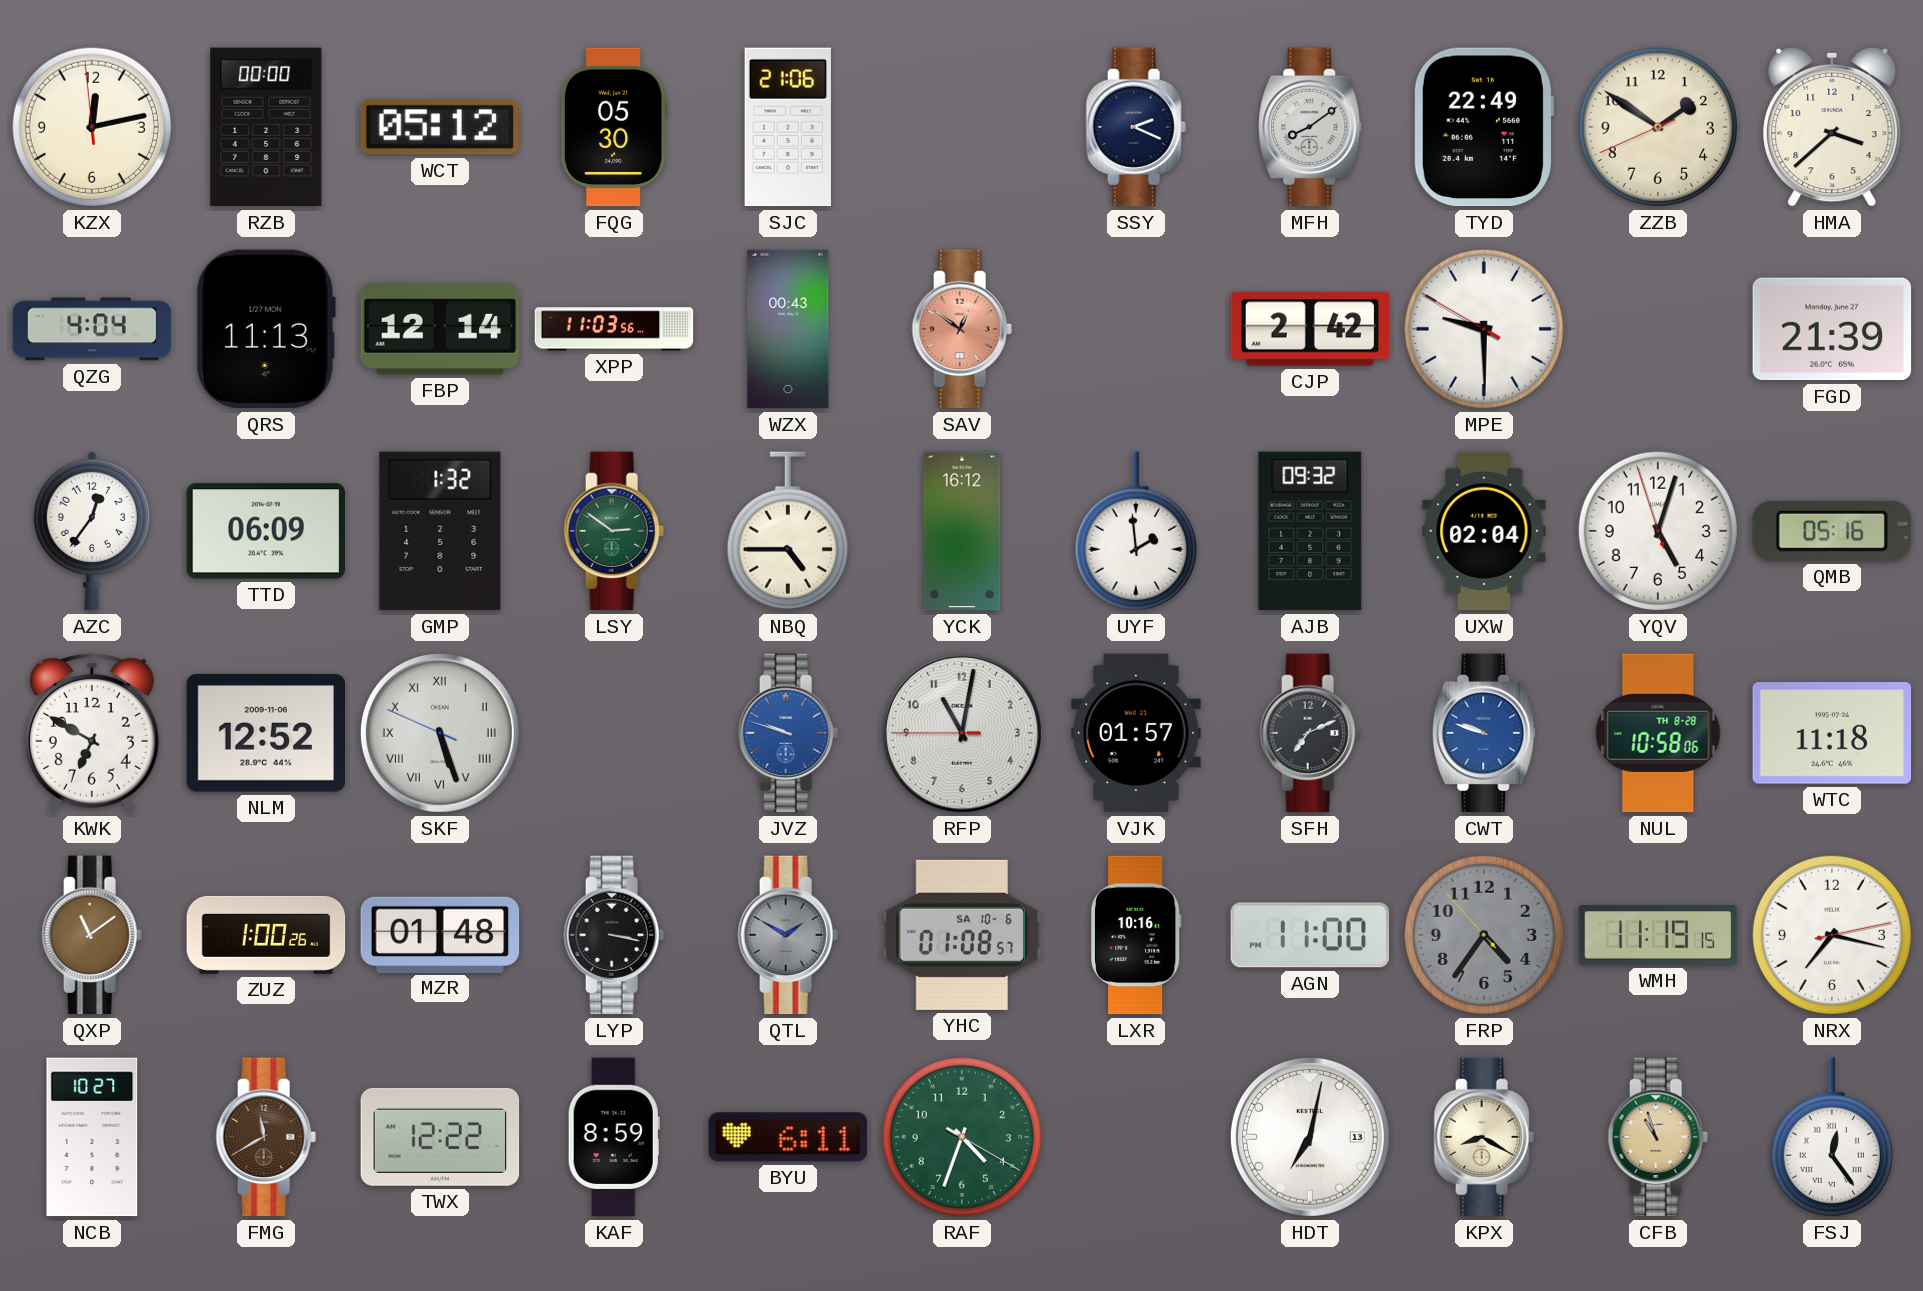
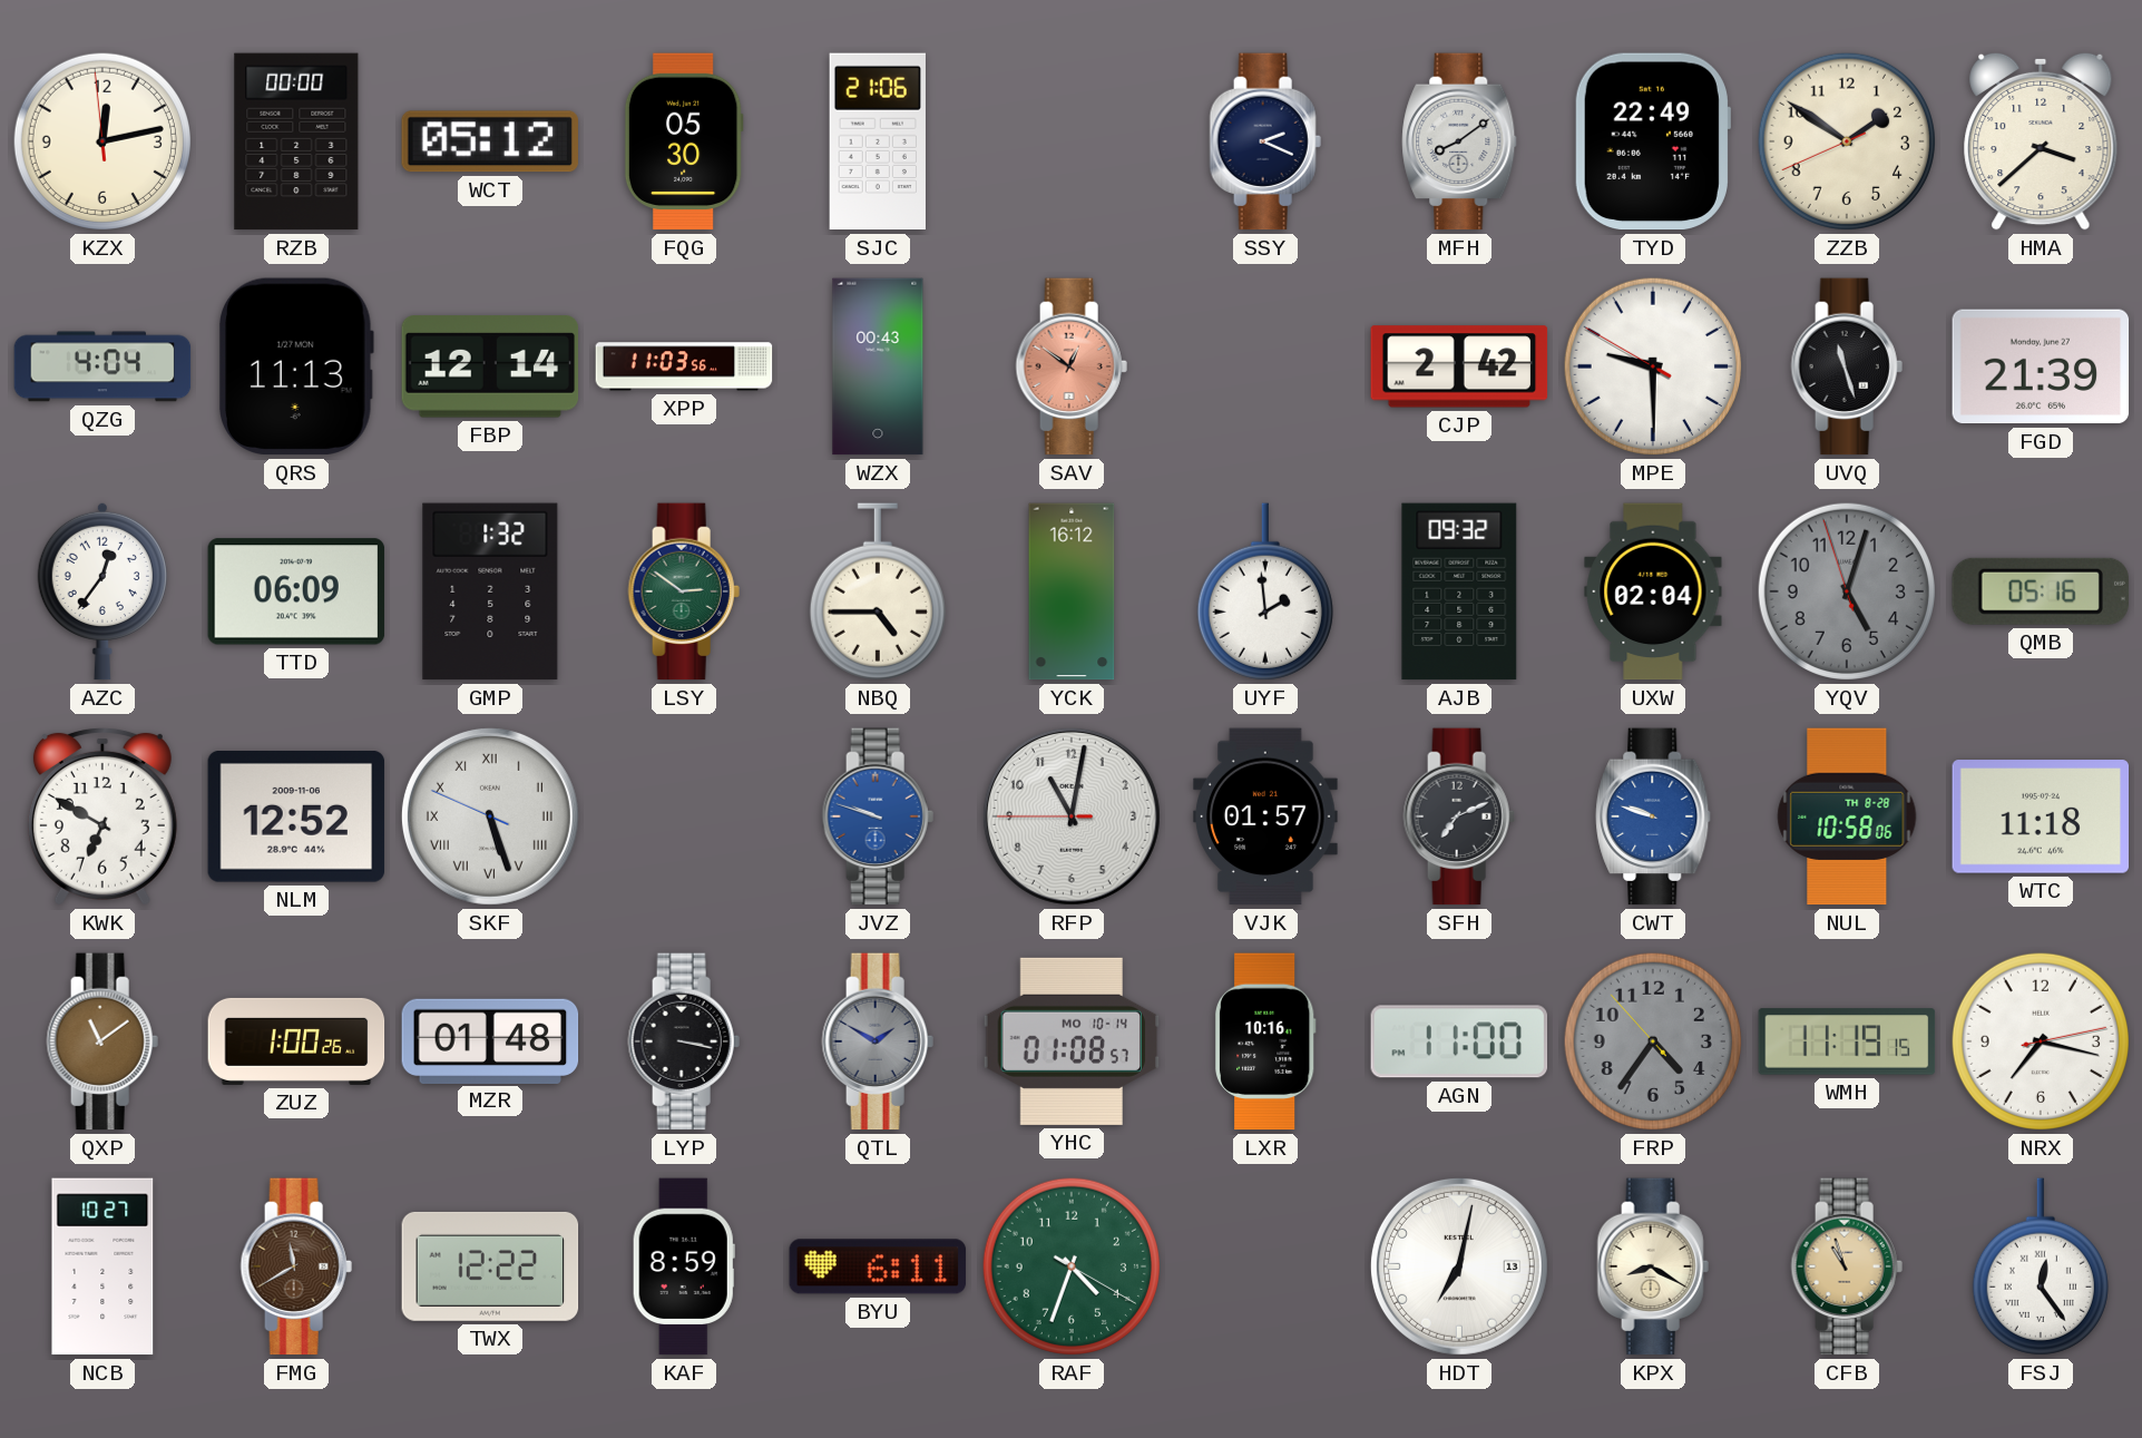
UVQ: none -> 11:27
YQV dial: white -> grey
YHC date: SA 10-6 -> MO 10-14
